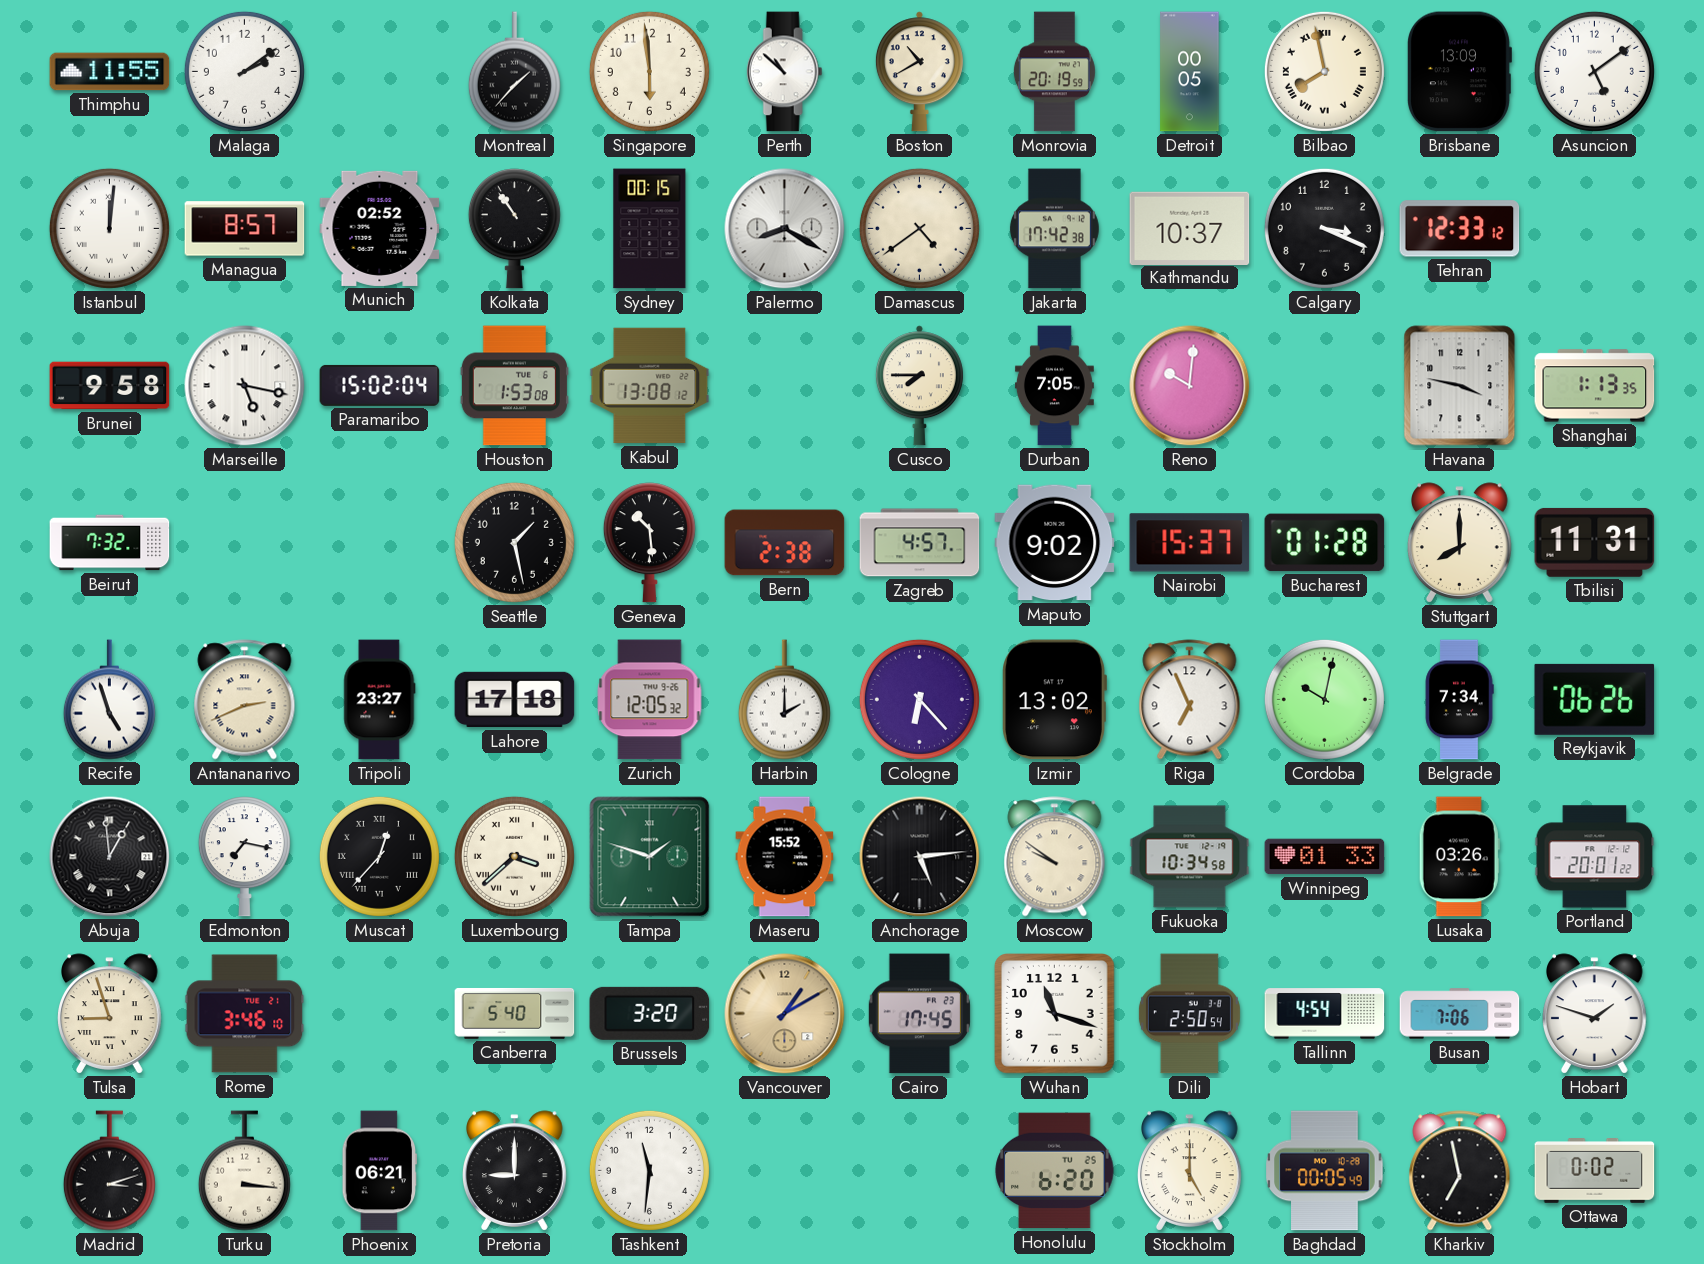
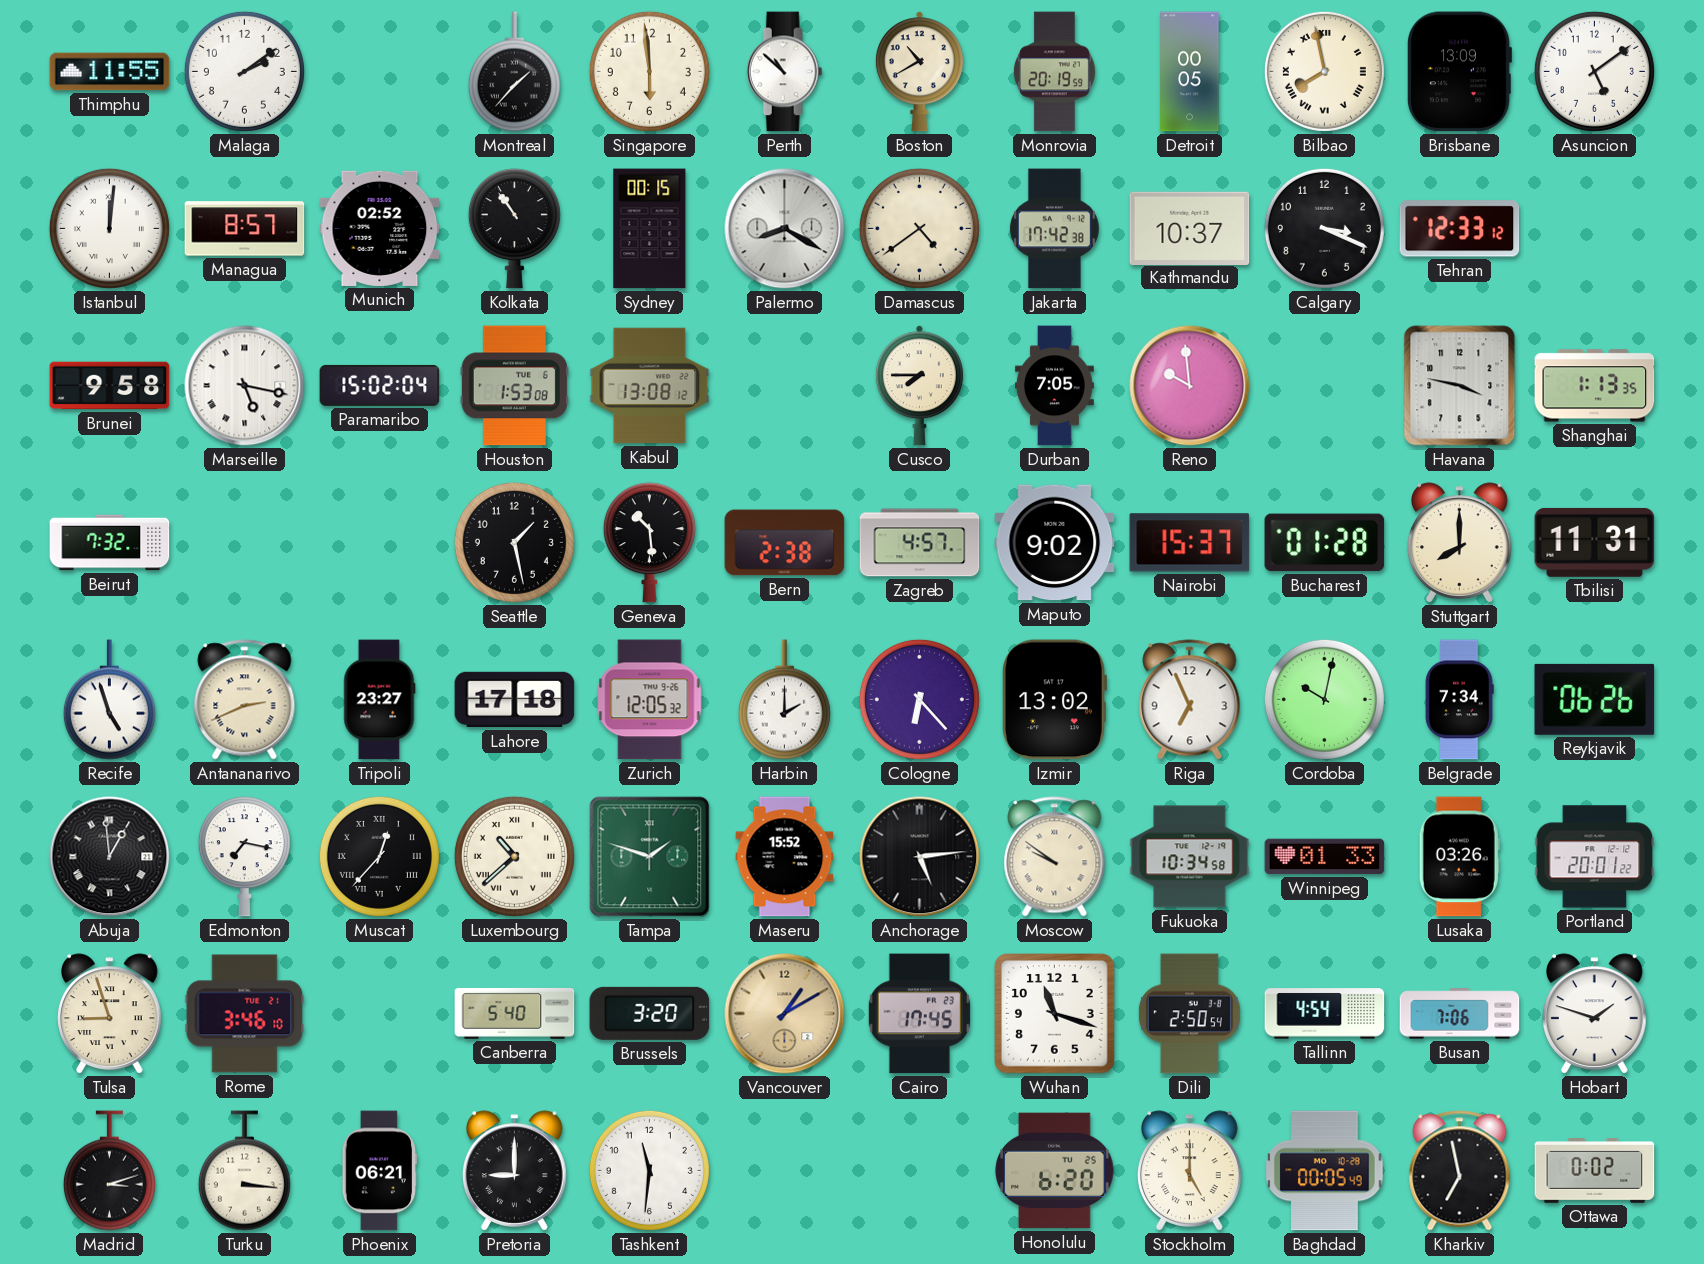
Reno: 10:01 -> 9:59
Luxembourg: 3:38 -> 10:38
